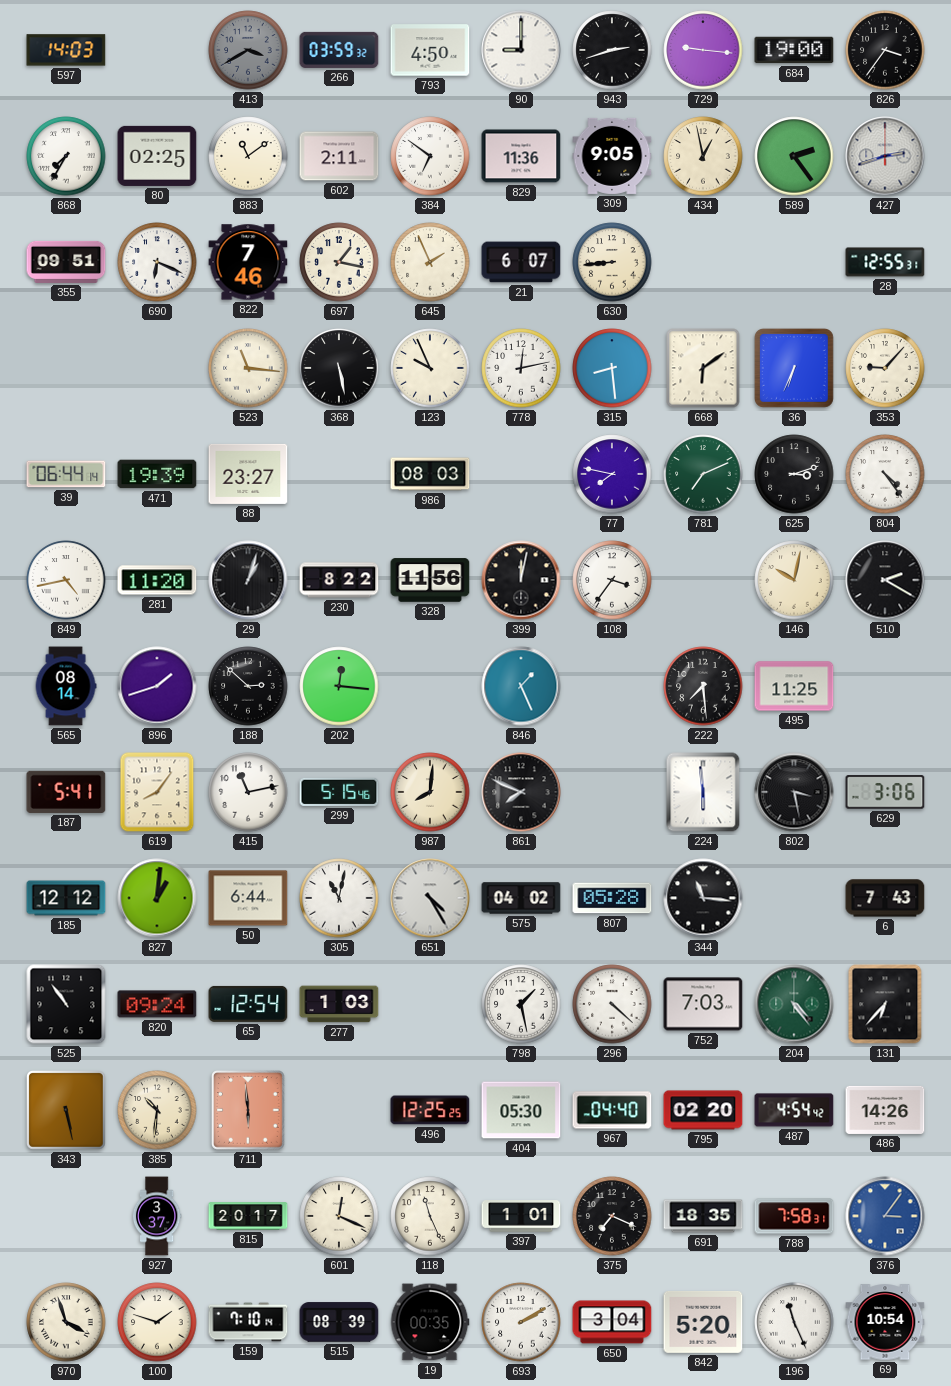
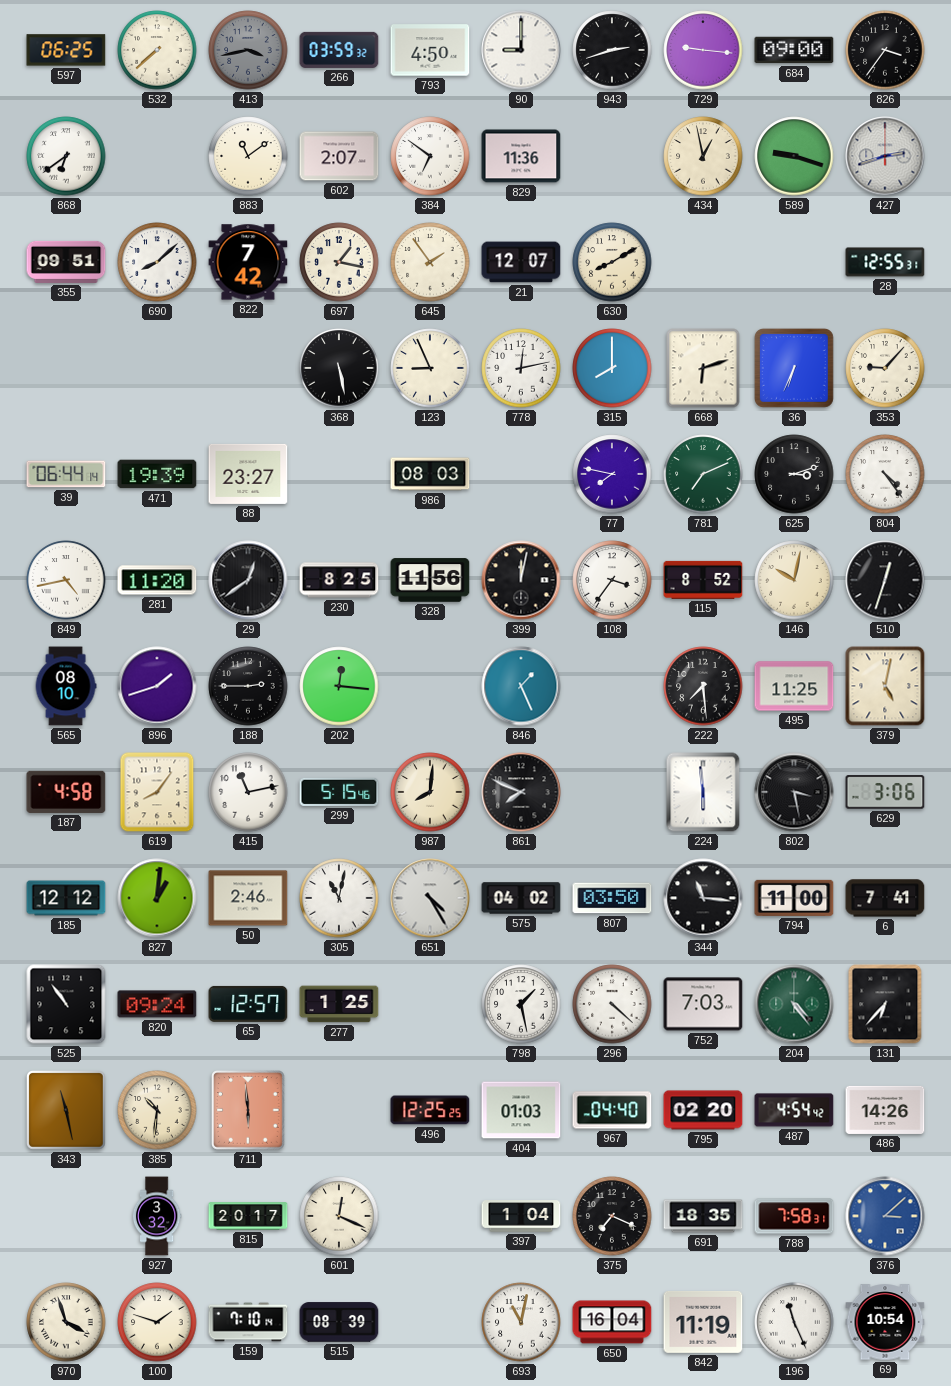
597: 14:03 -> 06:25
532: none -> 7:38
413: 3:40 -> 3:43
684: 19:00 -> 09:00
868: 7:35 -> 6:39
80: 02:25 -> none
602: 2:11 -> 2:07
309: 9:05 -> none
589: 2:24 -> 9:18
690: 6:19 -> 8:08
822: 7:46 -> 7:42
645: 1:56 -> 1:54
21: 6:07 -> 12:07
630: 8:44 -> 8:10
523: 11:16 -> none
123: 9:56 -> 8:56
315: 8:29 -> 8:00
668: 6:09 -> 6:12
29: 1:03 -> 12:39
230: 8:22 -> 8:25
115: none -> 8:52
510: 2:20 -> 12:33
565: 08:14 -> 08:10
188: 2:52 -> 2:45
379: none -> 5:02
187: 5:41 -> 4:58
50: 6:44 -> 2:46
807: 05:28 -> 03:50
794: none -> 11:00
6: 7:43 -> 7:41
65: 12:54 -> 12:57
277: 1:03 -> 1:25
343: 5:28 -> 11:28
404: 05:30 -> 01:03
927: 3:37 -> 3:32
118: 11:26 -> none
397: 1:01 -> 1:04
376: 3:06 -> 3:08
19: 00:35 -> none
693: 2:10 -> 11:02
650: 3:04 -> 16:04
842: 5:20 -> 11:19
